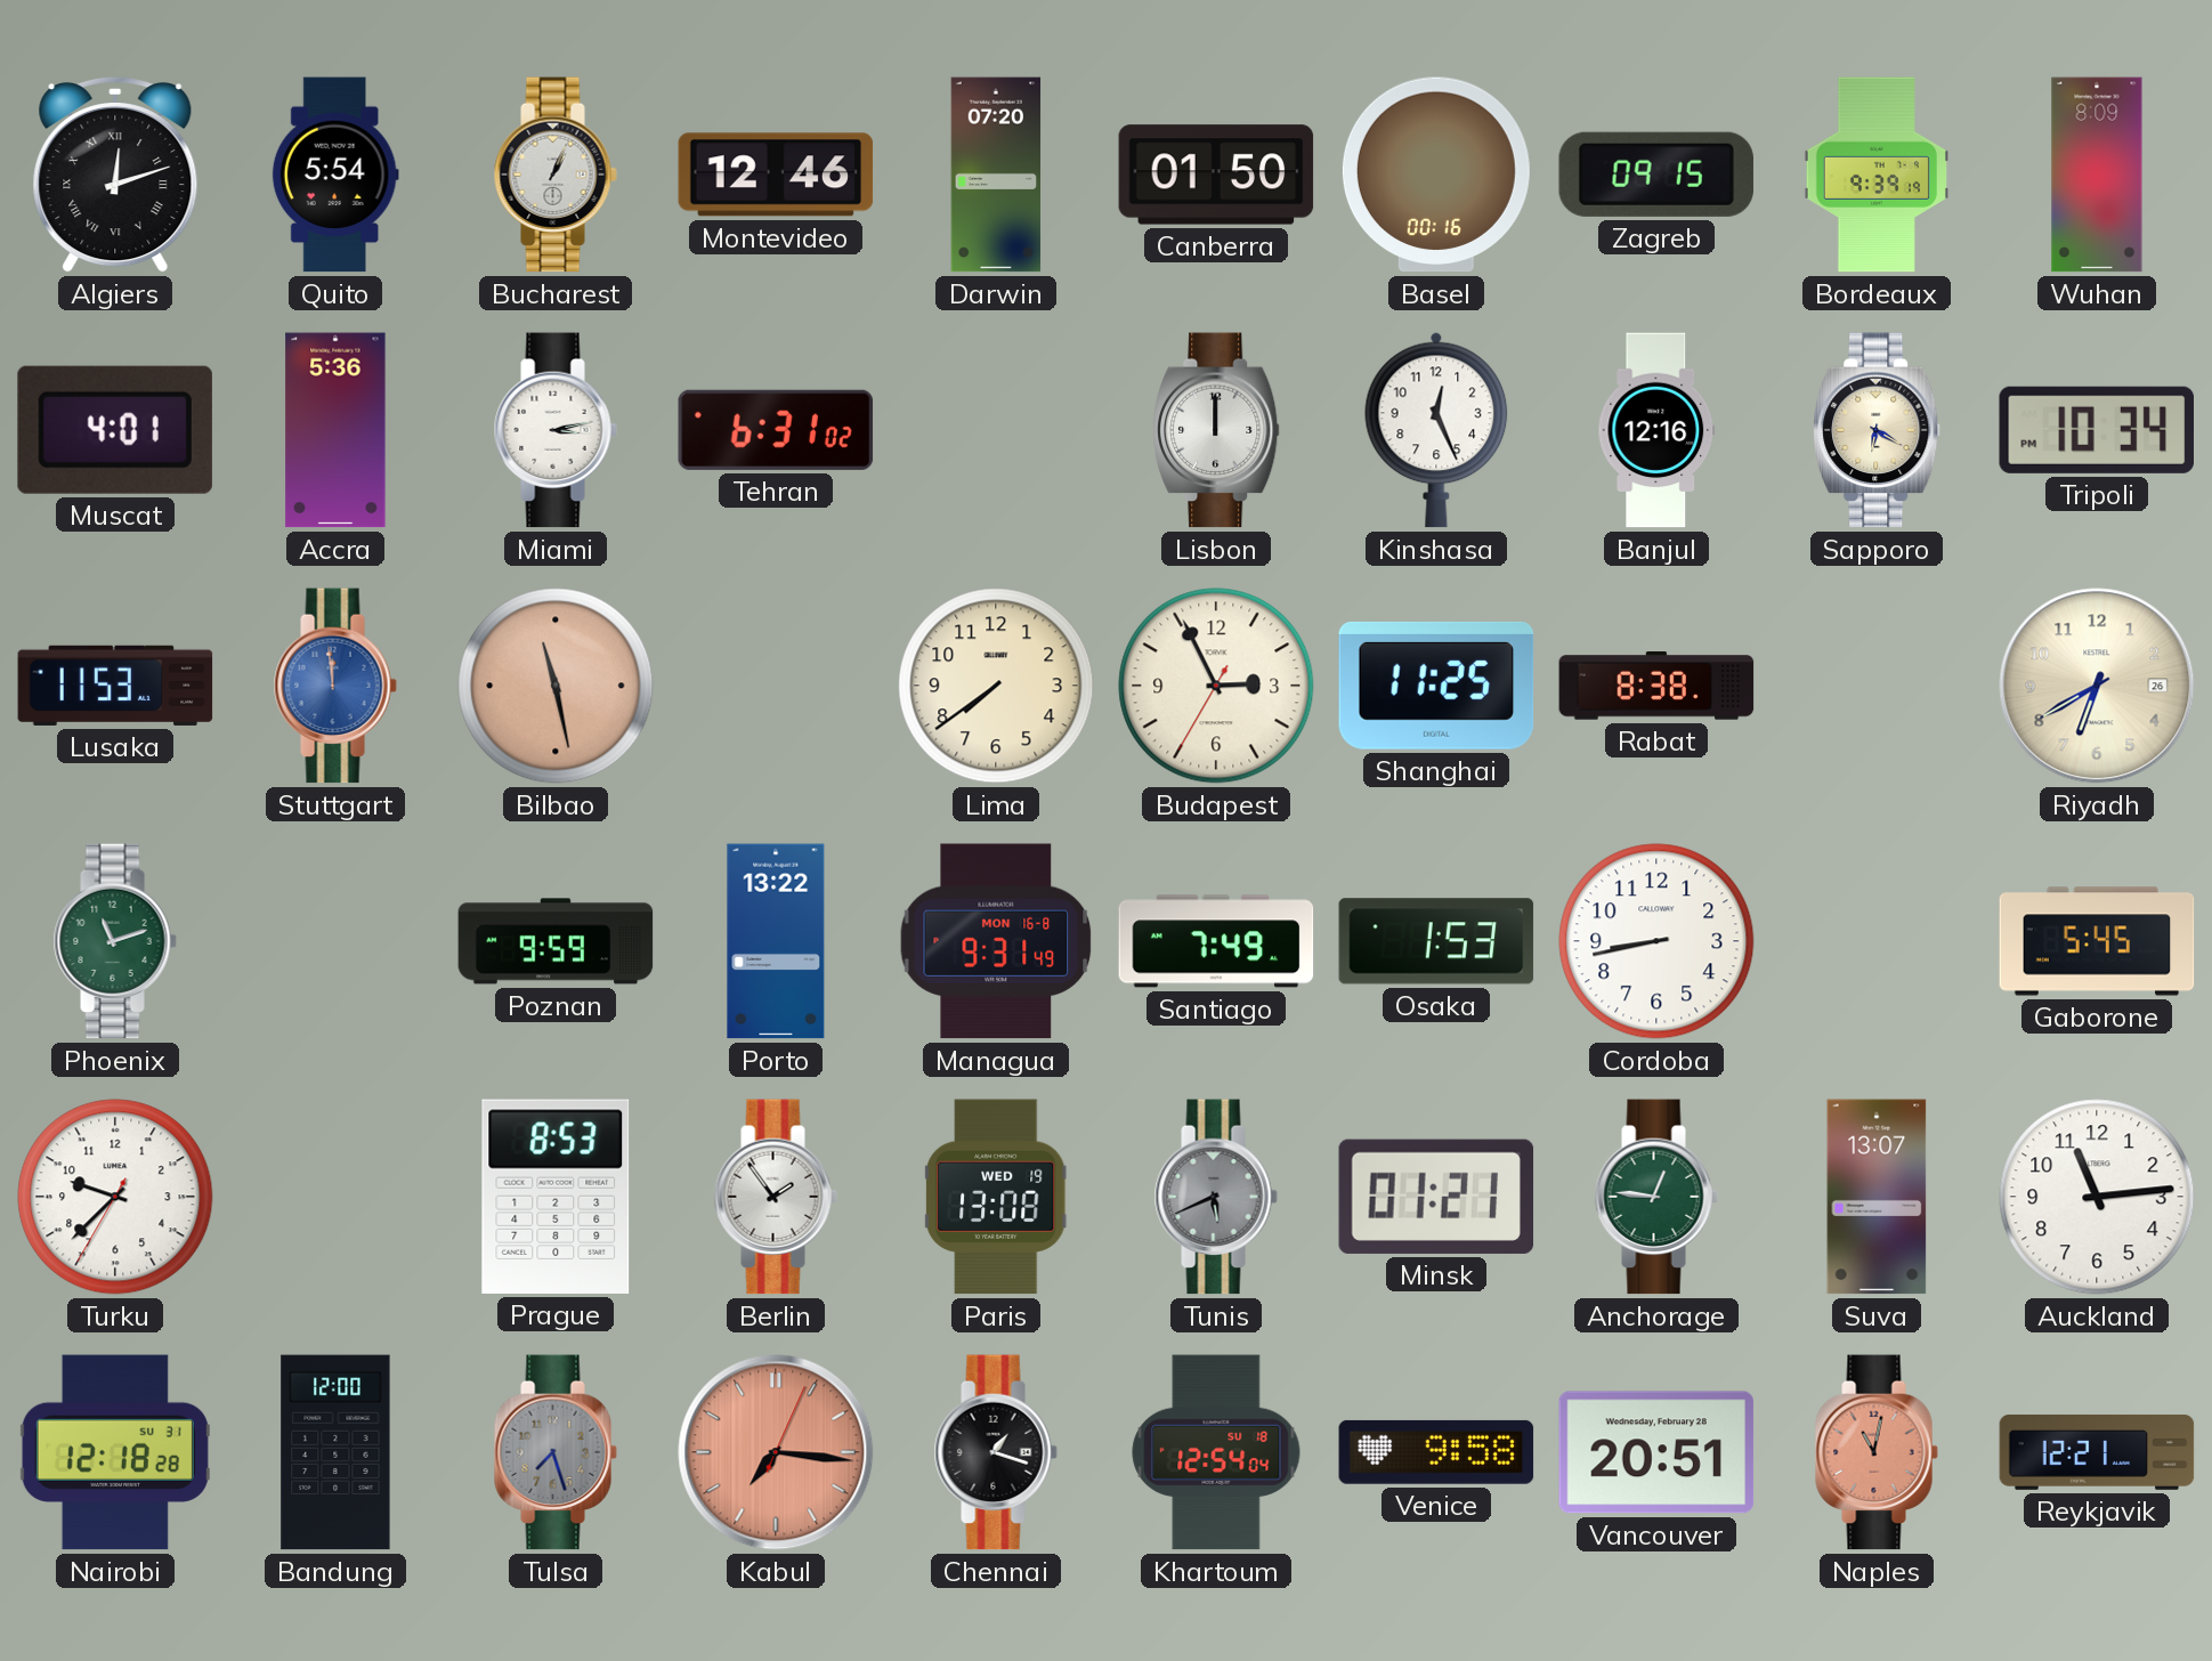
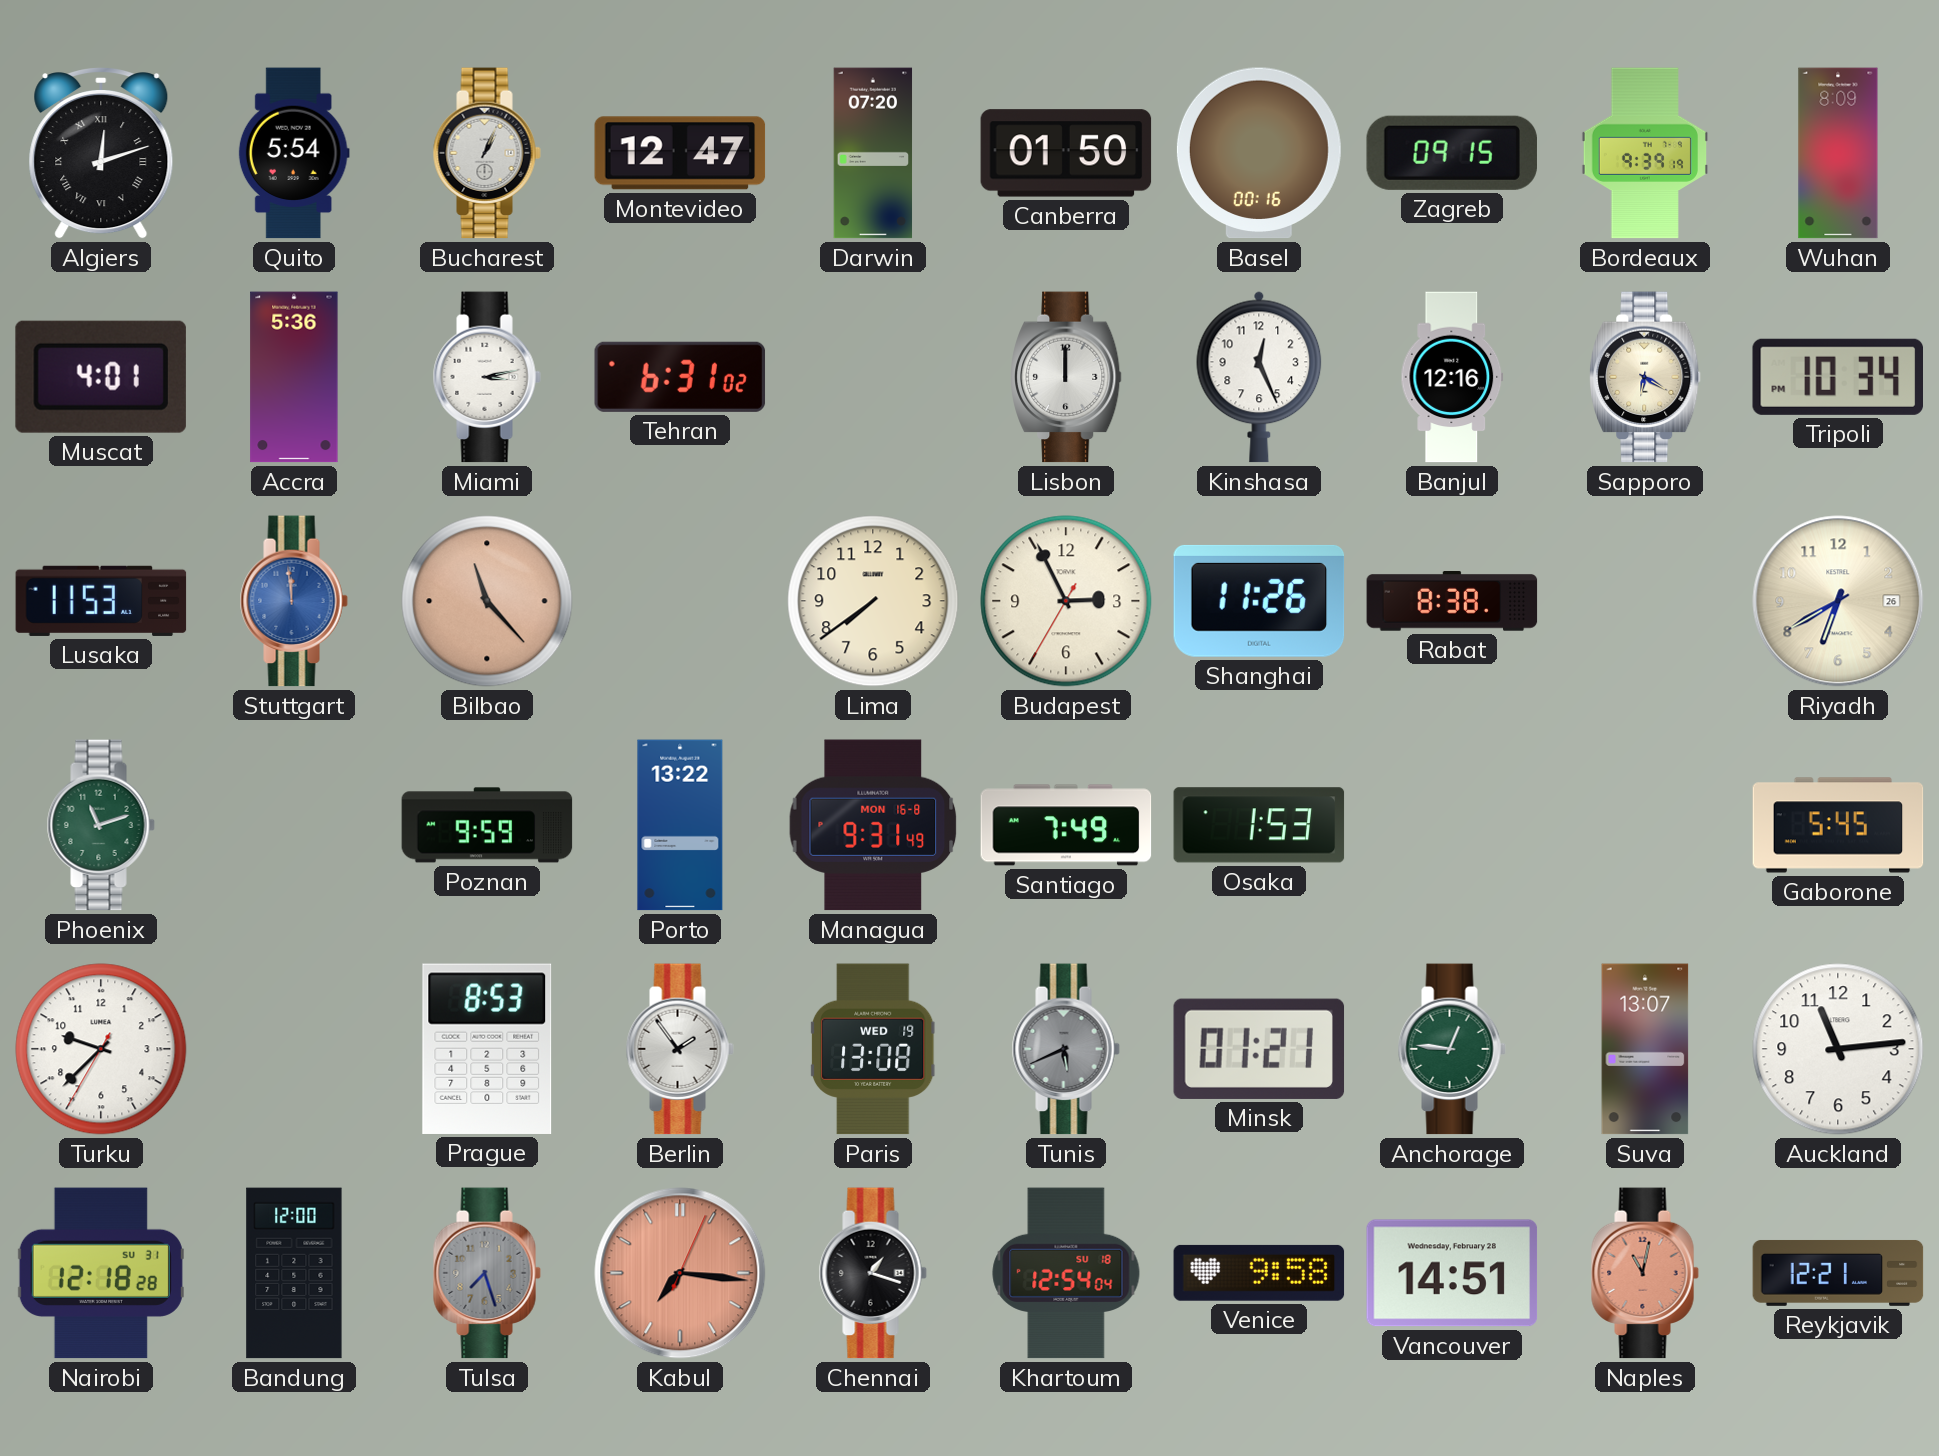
Montevideo: 12:46 -> 12:47
Bilbao: 11:28 -> 11:23
Shanghai: 11:25 -> 11:26
Cordoba: 8:43 -> none
Vancouver: 20:51 -> 14:51
